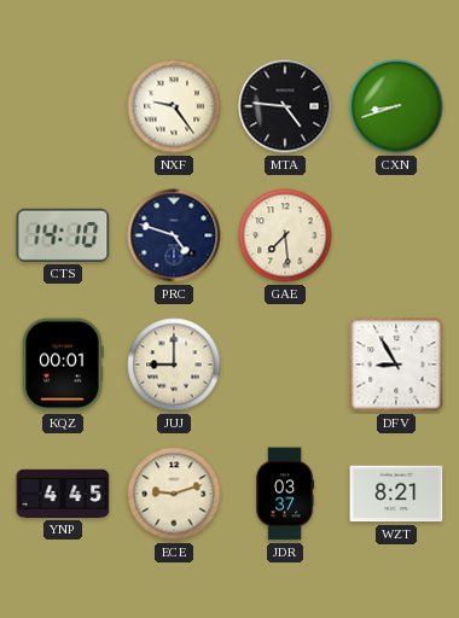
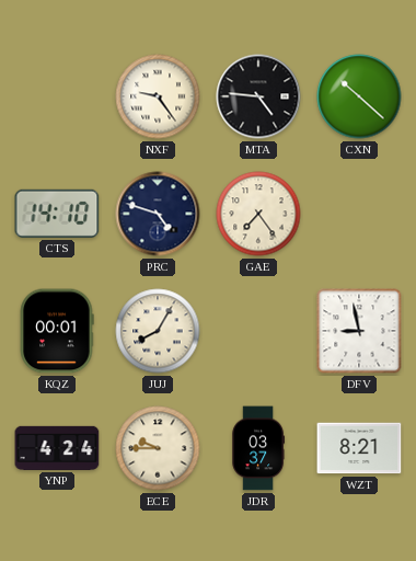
CXN: 8:42 -> 10:22
GAE: 7:29 -> 7:24
JUJ: 9:00 -> 8:05
DFV: 8:55 -> 8:58
YNP: 4:45 -> 4:24
ECE: 9:12 -> 9:45
